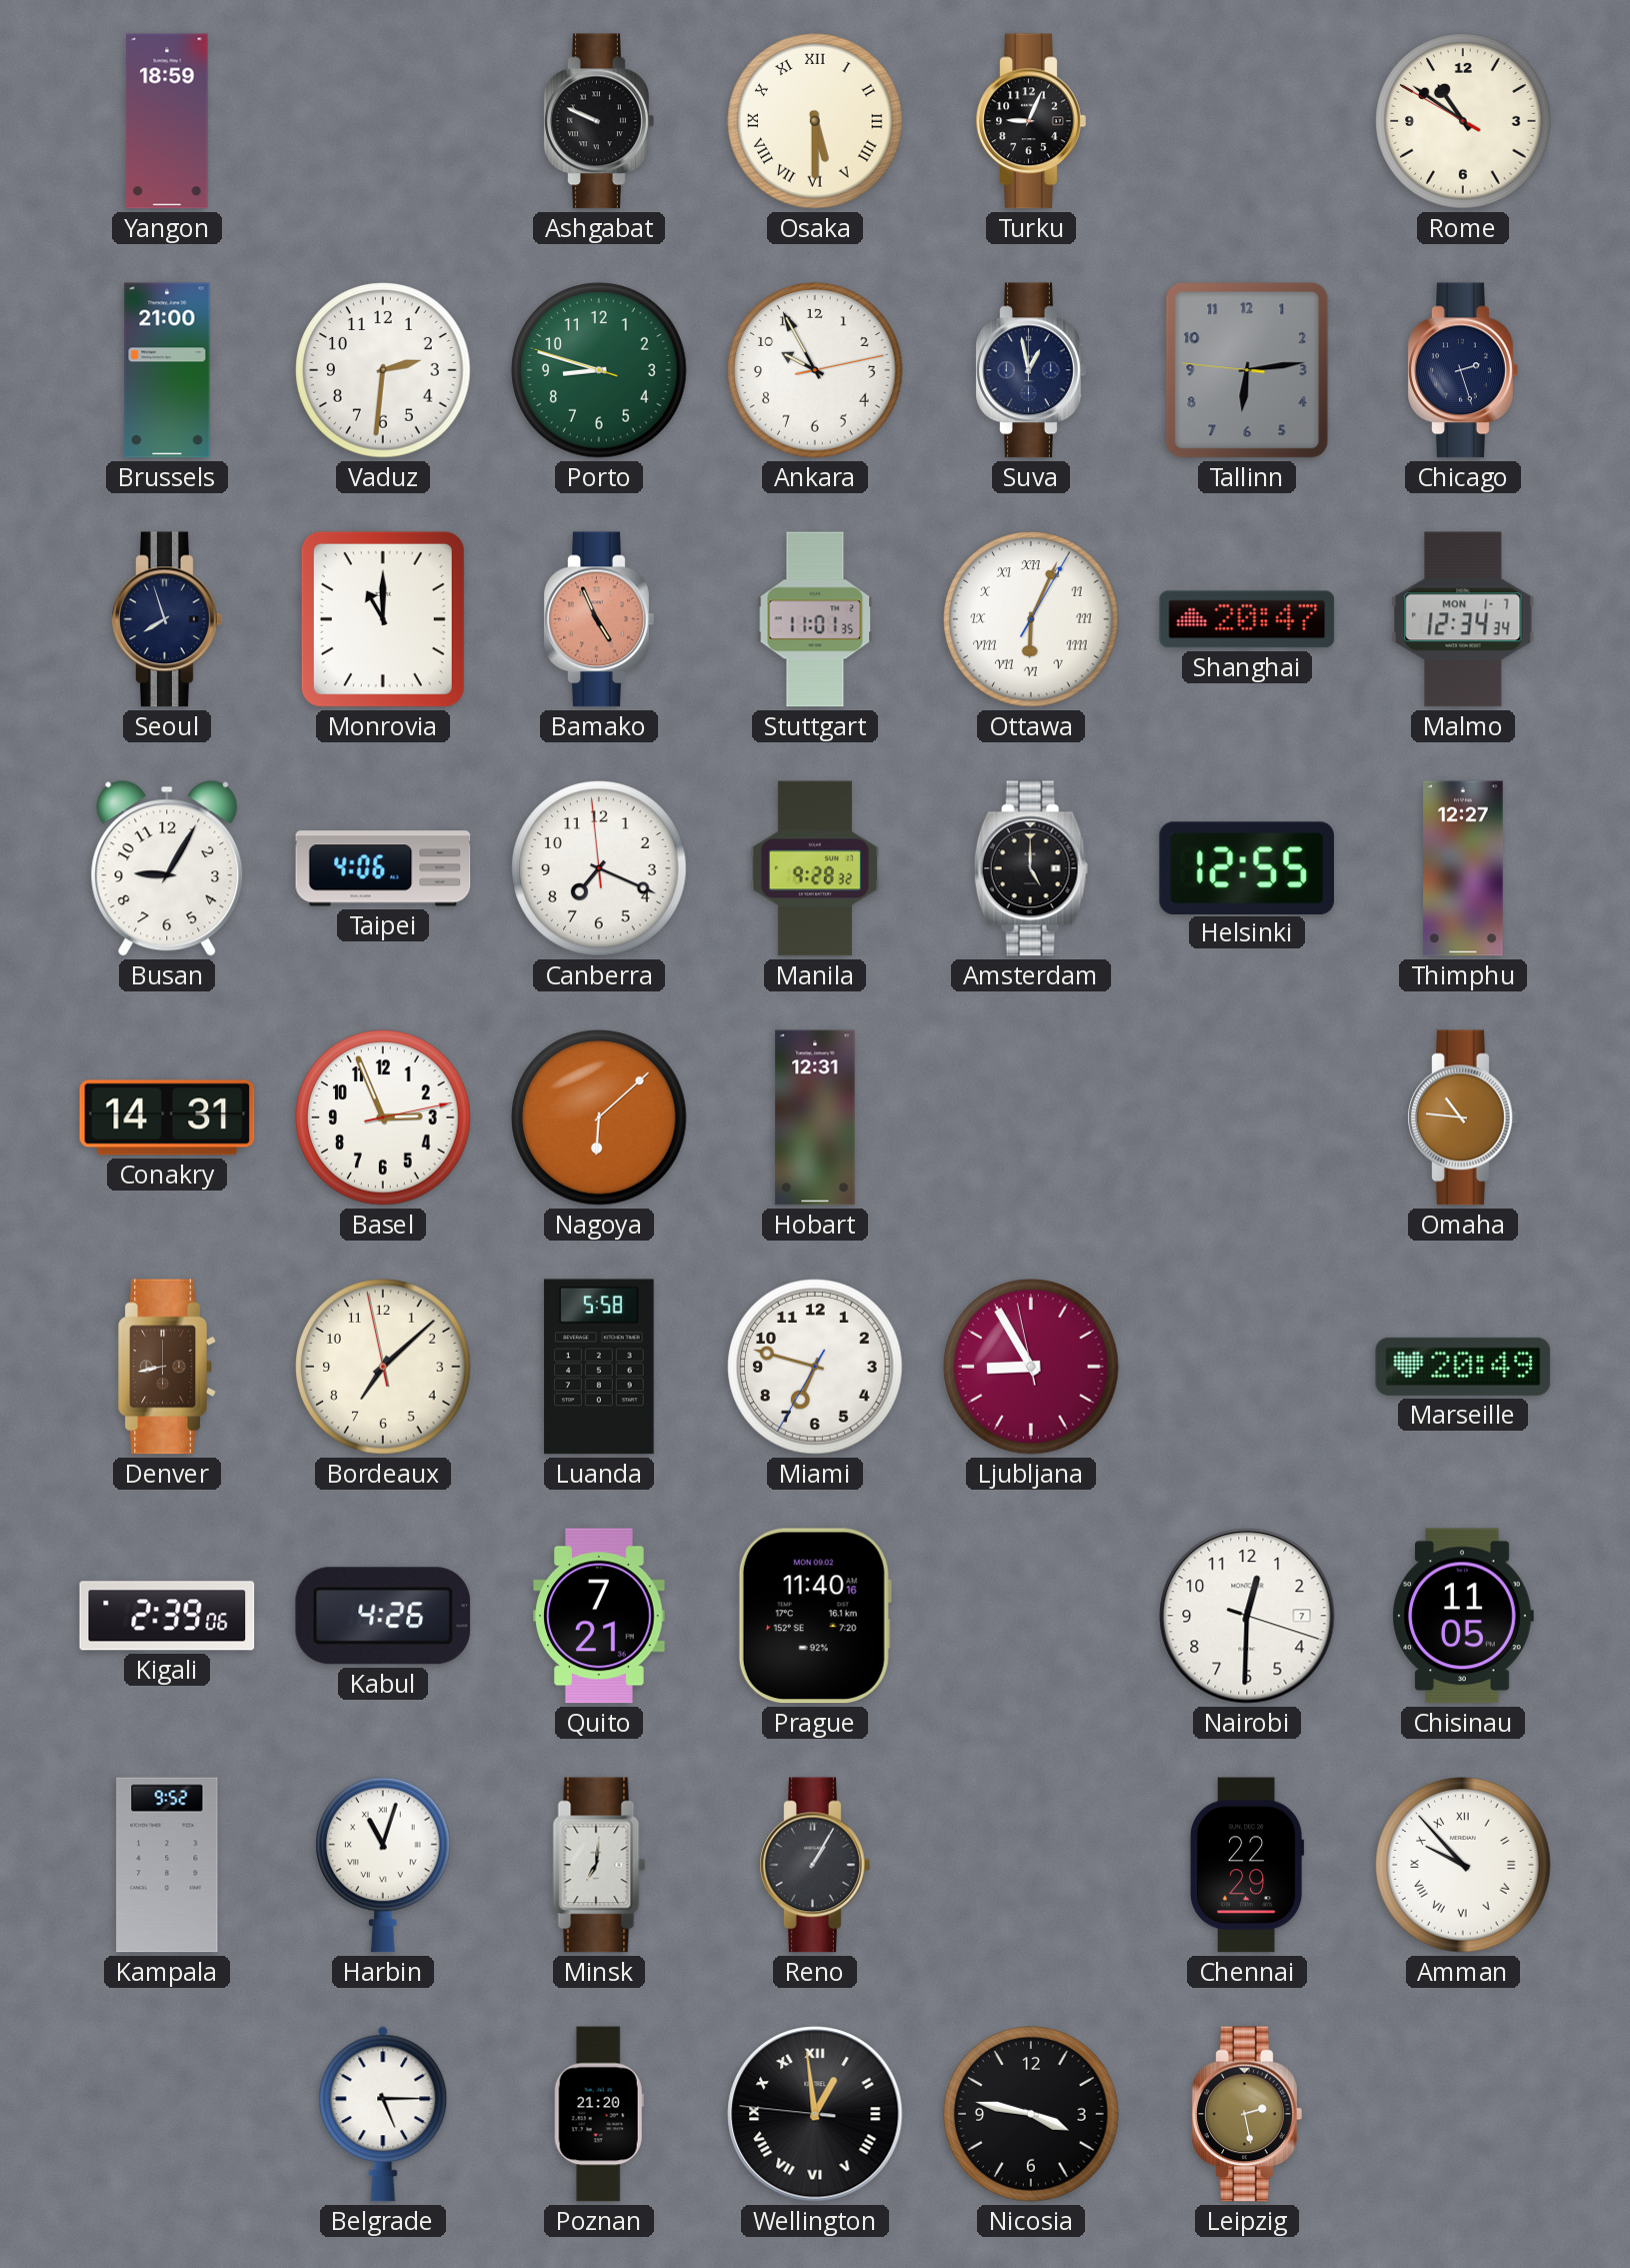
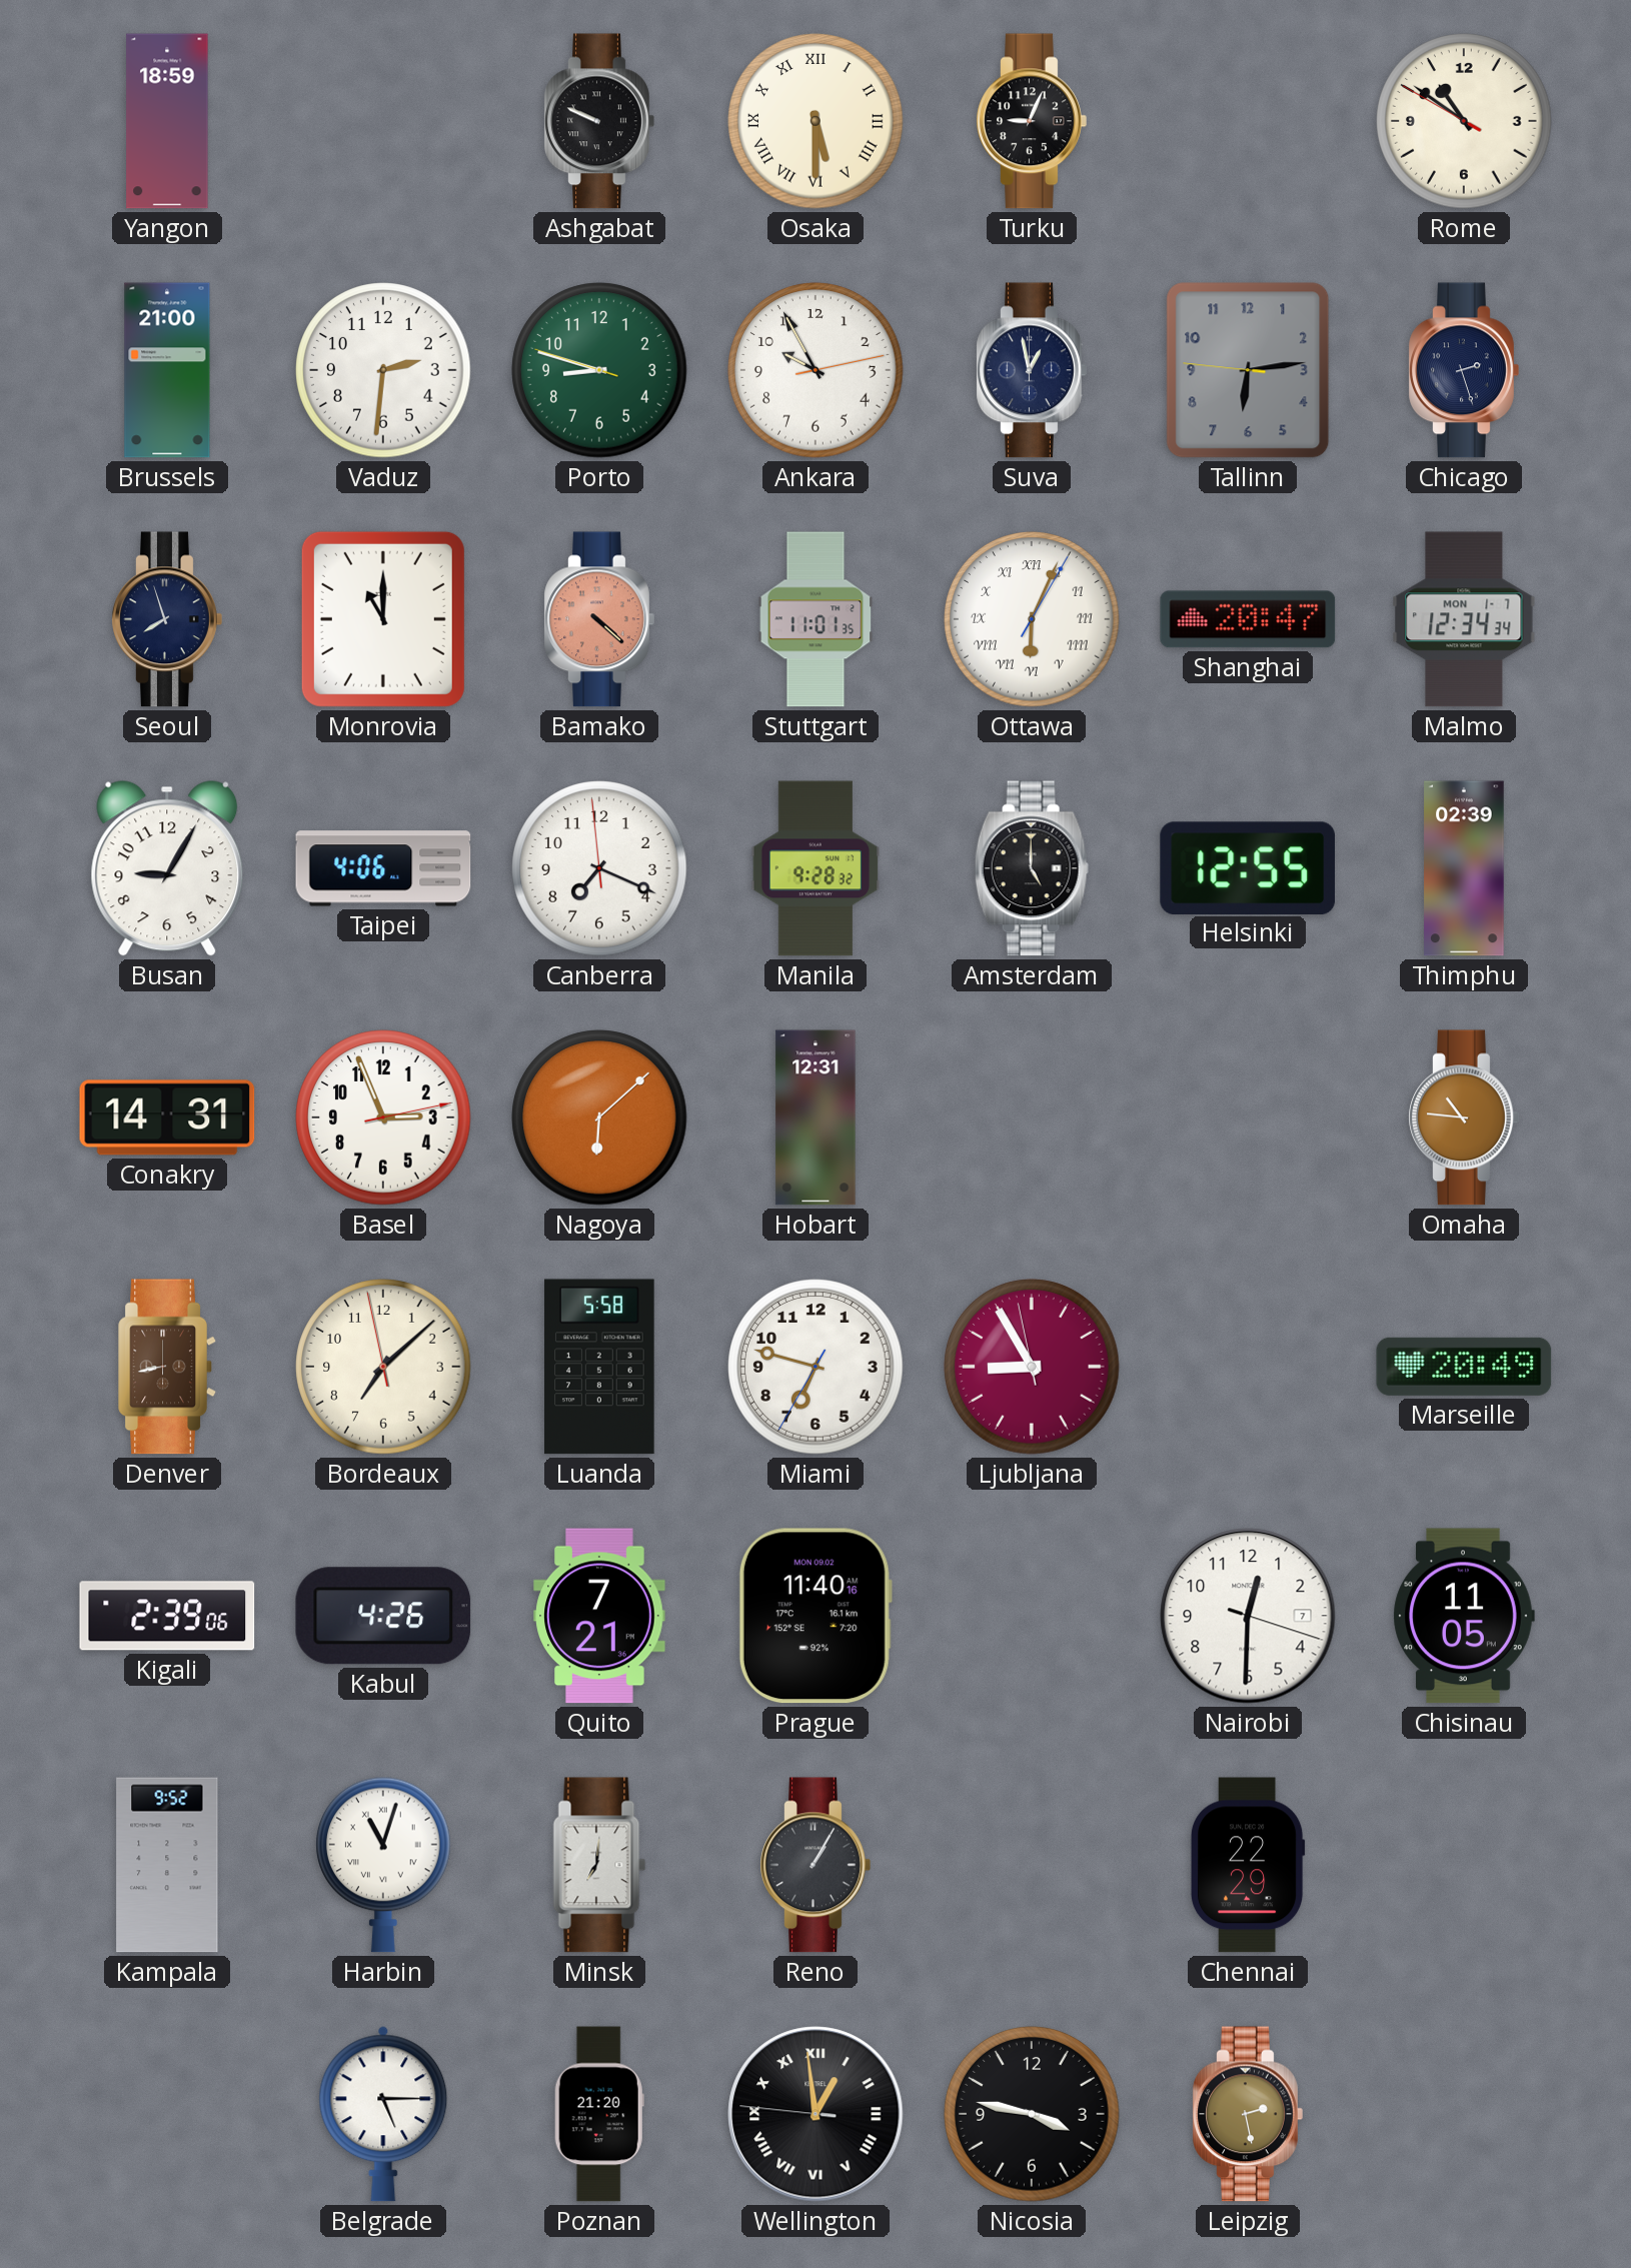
Bamako: 4:56 -> 4:22
Thimphu: 12:27 -> 02:39
Amman: 9:53 -> none
